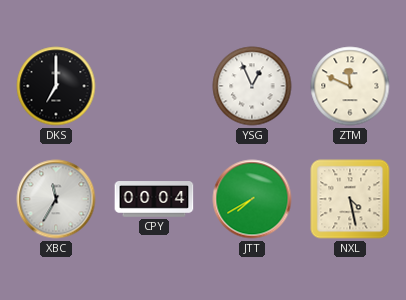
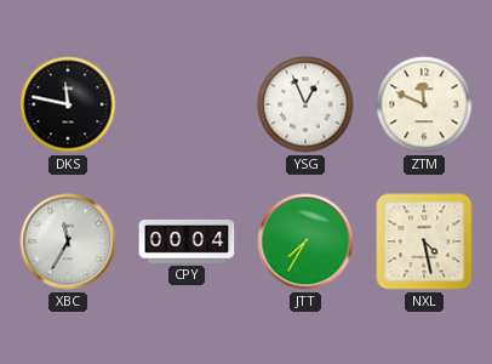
DKS: 7:00 -> 11:47
JTT: 7:40 -> 7:35
